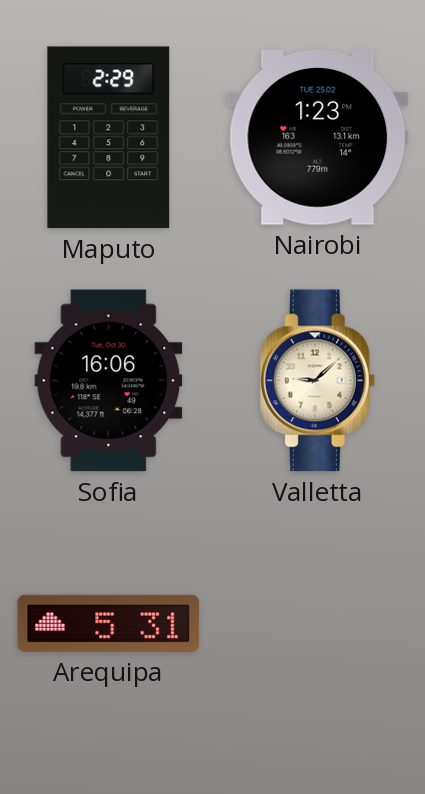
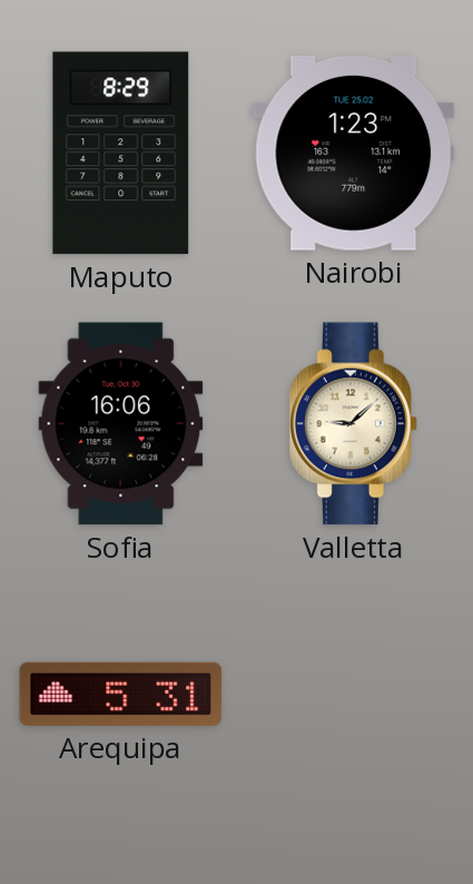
Maputo: 2:29 -> 8:29
